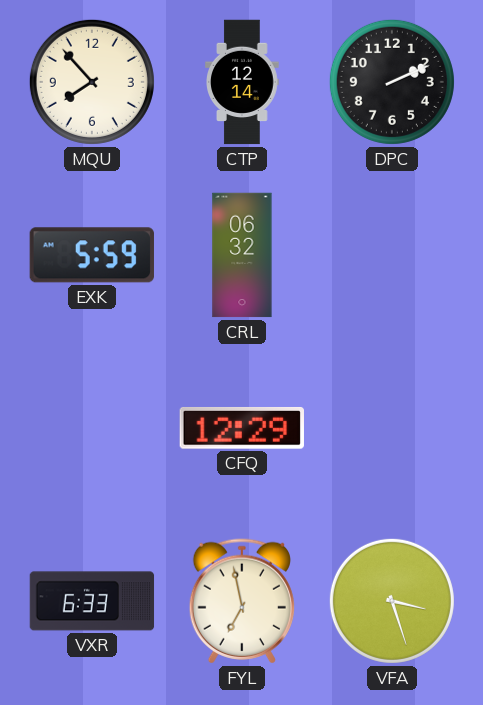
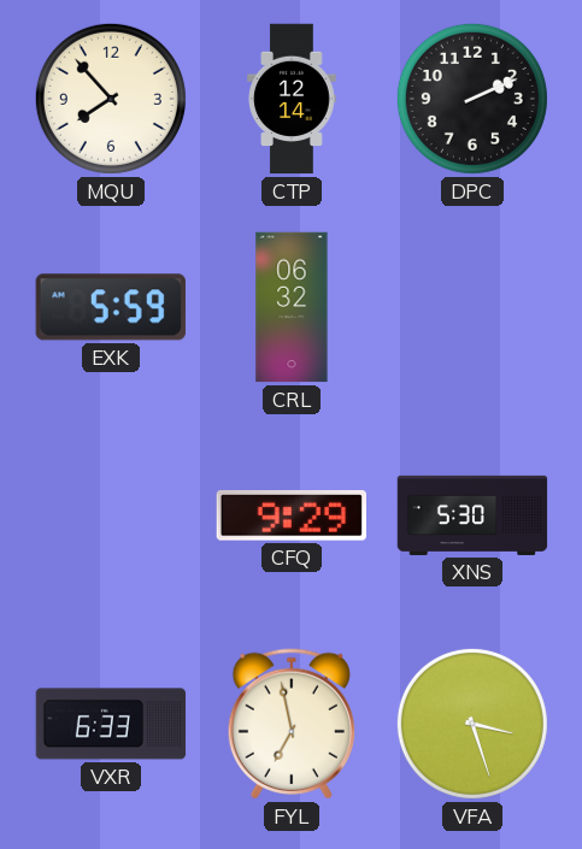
CFQ: 12:29 -> 9:29
XNS: none -> 5:30
